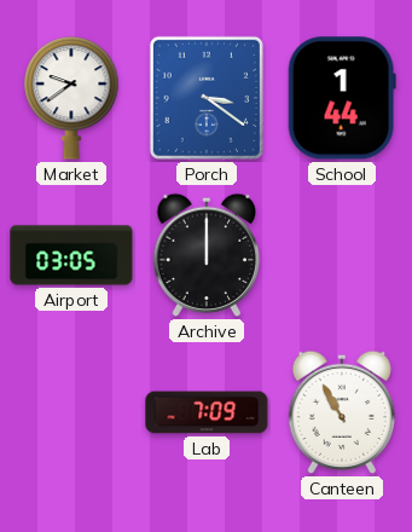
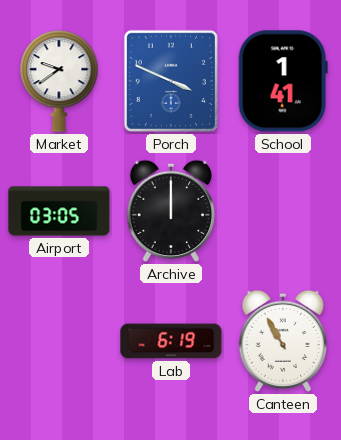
Porch: 3:21 -> 3:49
School: 1:44 -> 1:41
Lab: 7:09 -> 6:19
